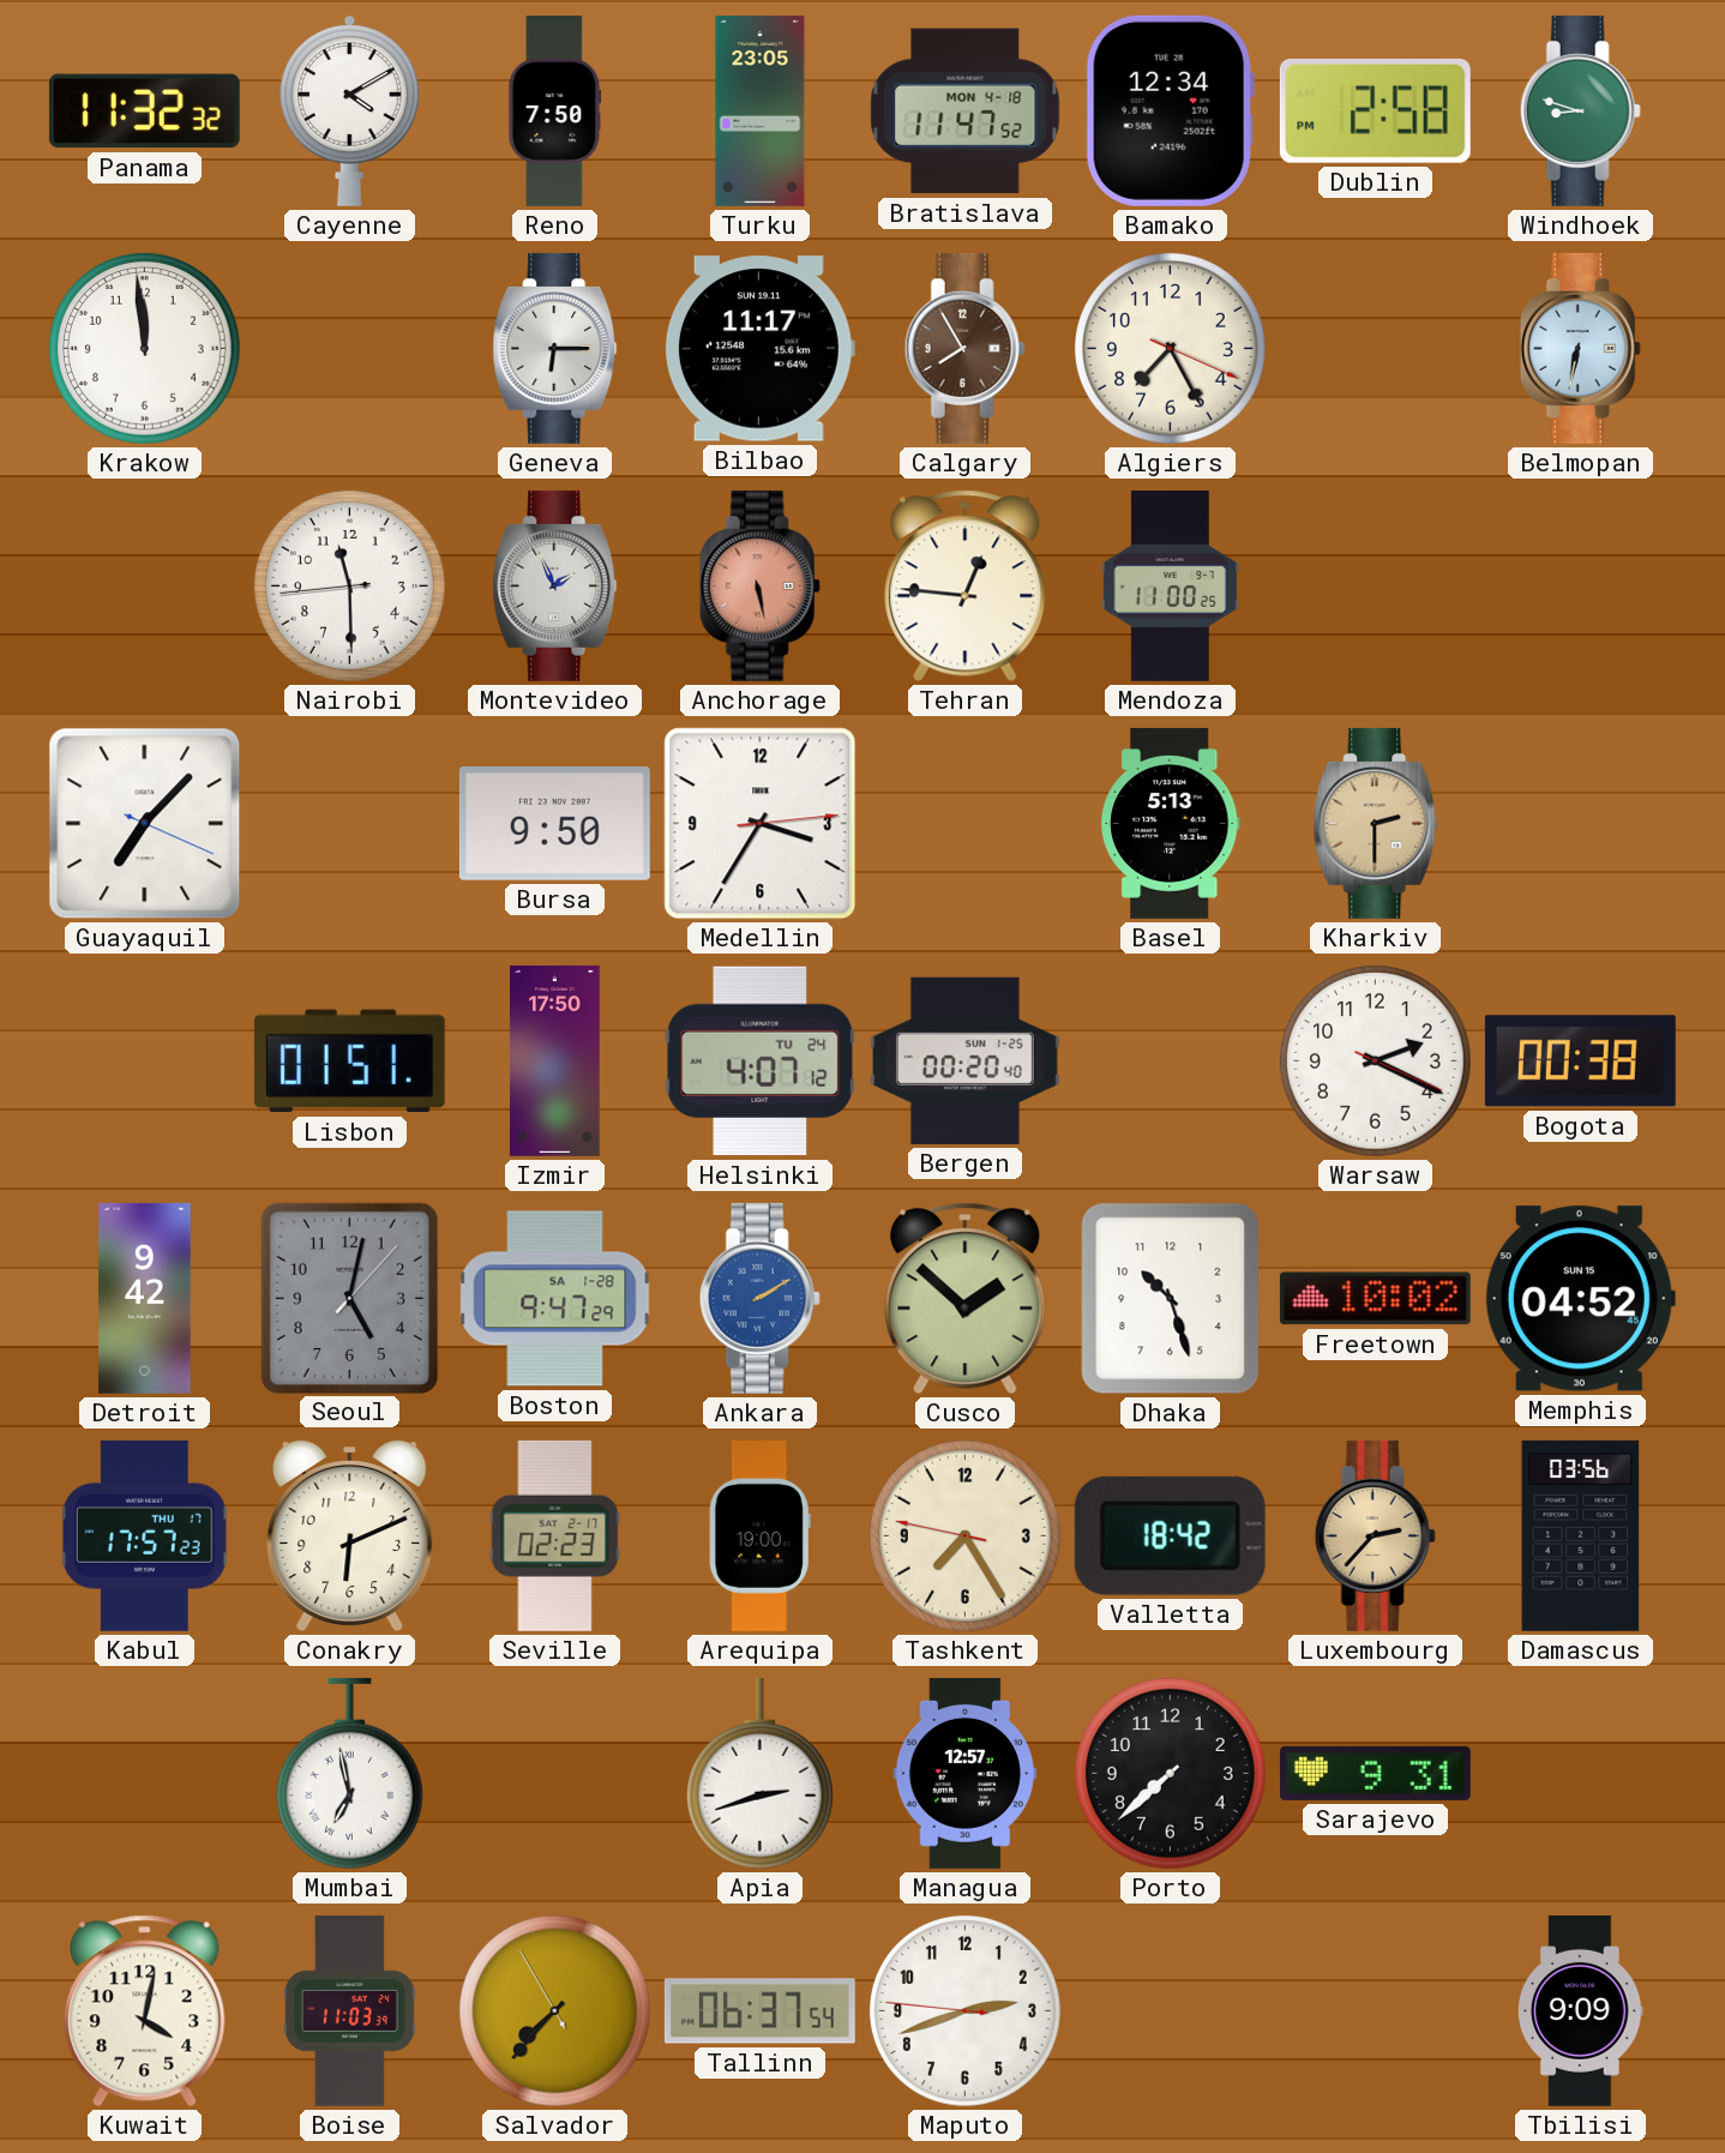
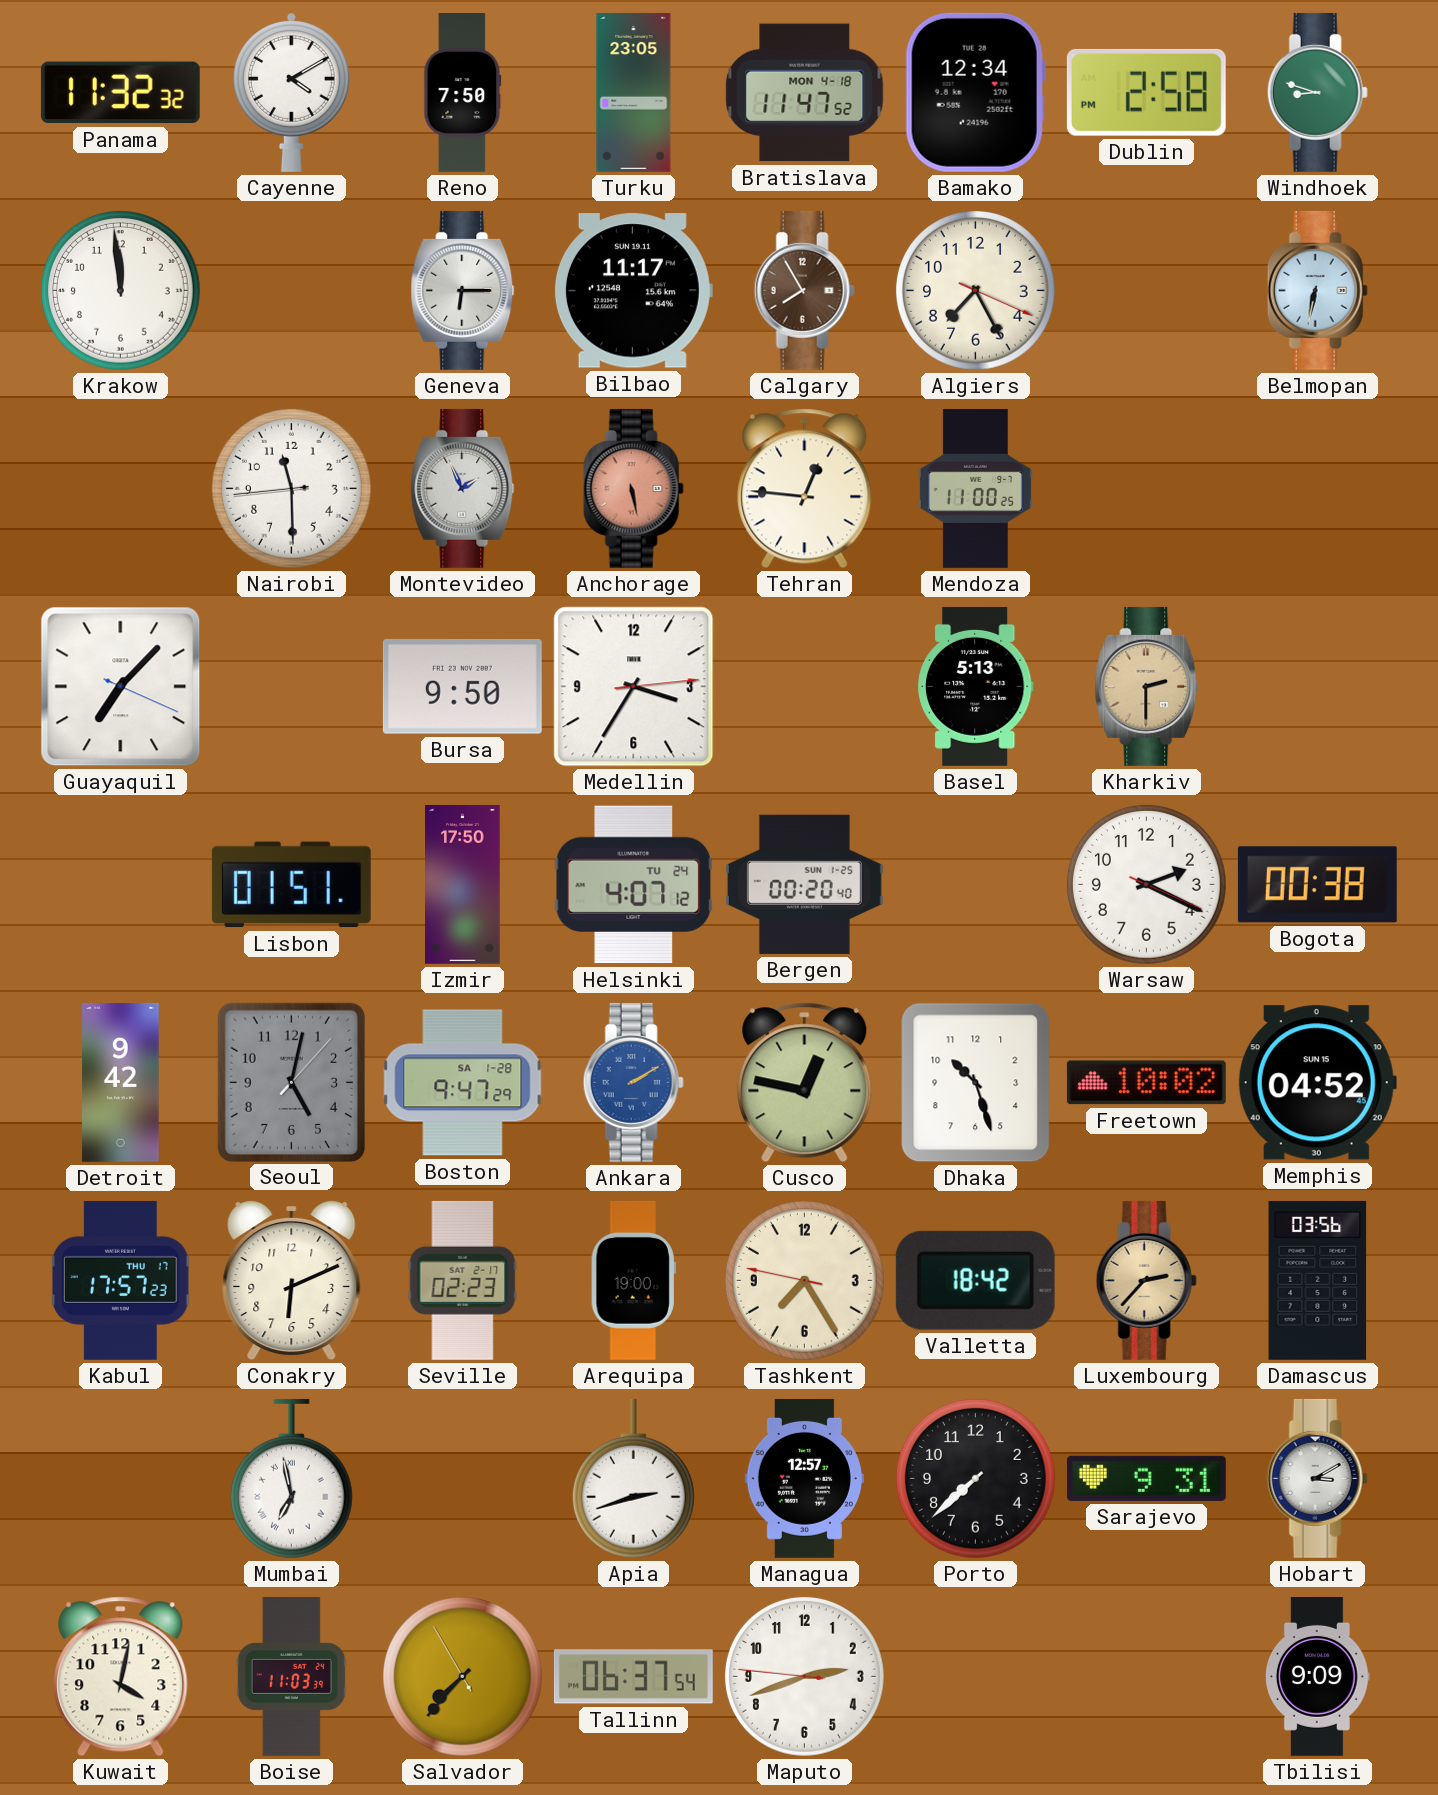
Cusco: 1:52 -> 12:47
Hobart: none -> 3:10
